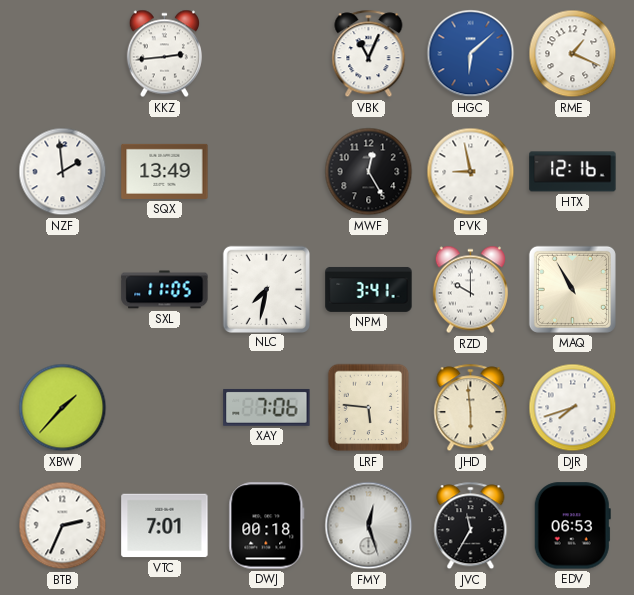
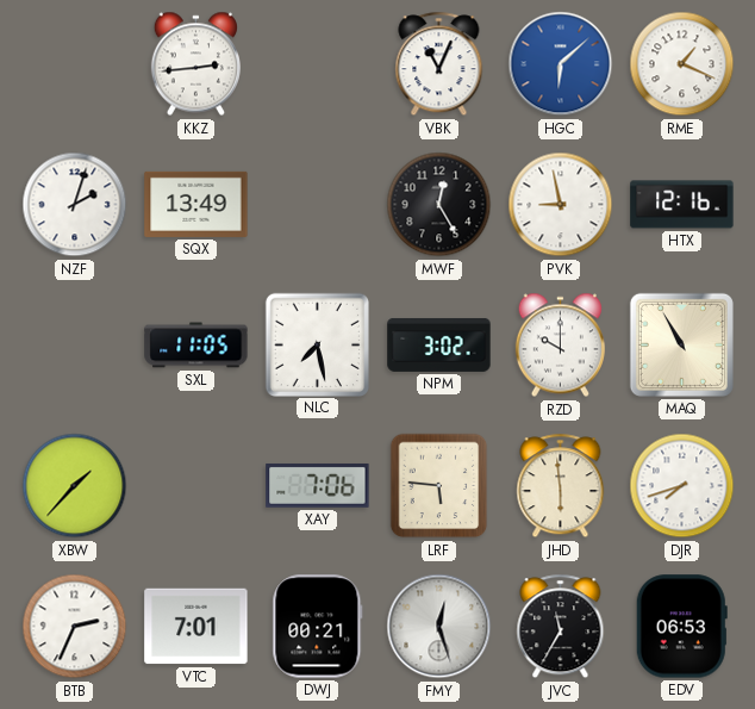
NZF: 1:59 -> 2:03
NLC: 7:32 -> 7:28
NPM: 3:41 -> 3:02
DWJ: 00:18 -> 00:21
